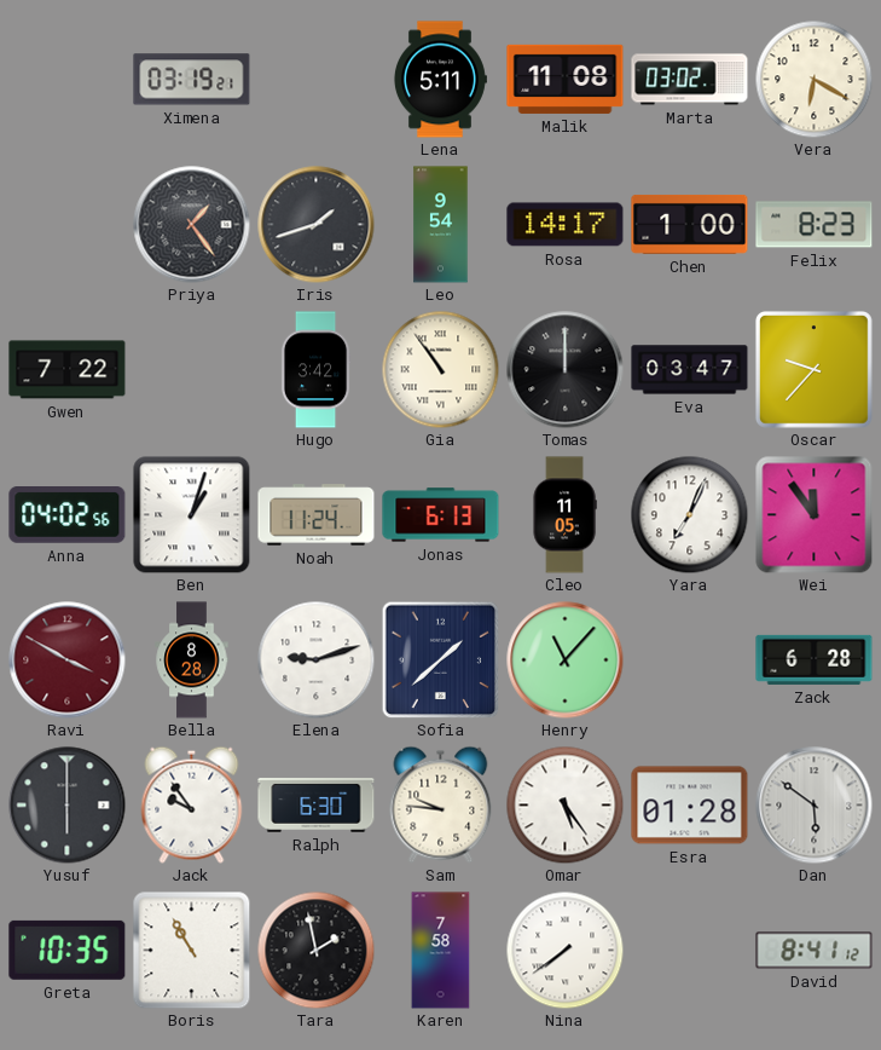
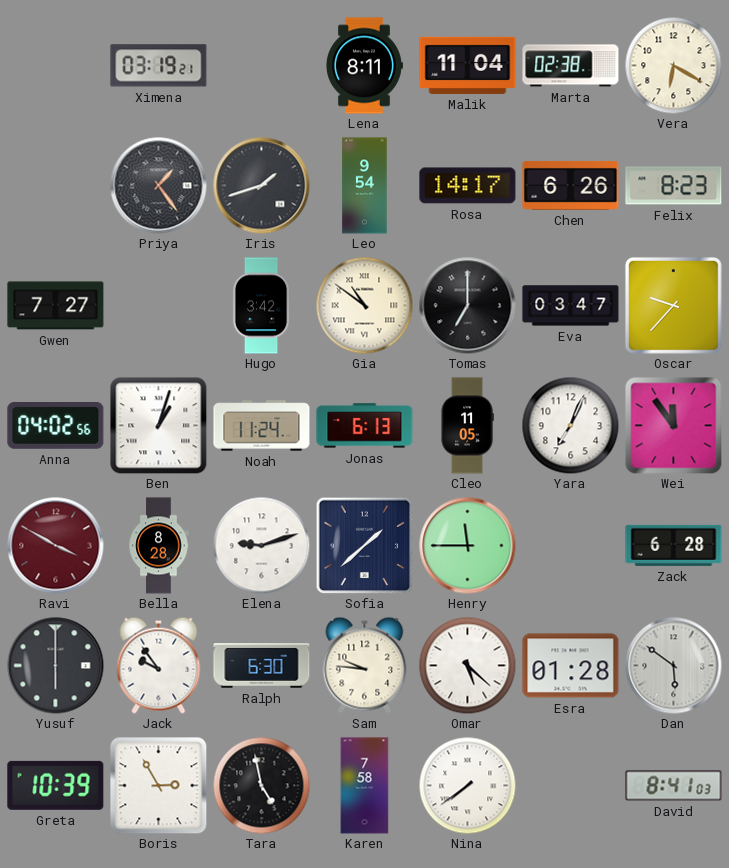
Lena: 5:11 -> 8:11
Malik: 11:08 -> 11:04
Marta: 03:02 -> 02:38
Chen: 1:00 -> 6:26
Gwen: 7:22 -> 7:27
Gia: 10:54 -> 10:51
Tomas: 12:00 -> 7:00
Henry: 11:07 -> 11:45
Omar: 5:24 -> 5:22
Greta: 10:35 -> 10:39
Boris: 10:55 -> 2:55
Tara: 1:58 -> 4:58
David: 8:41:12 -> 8:41:03
